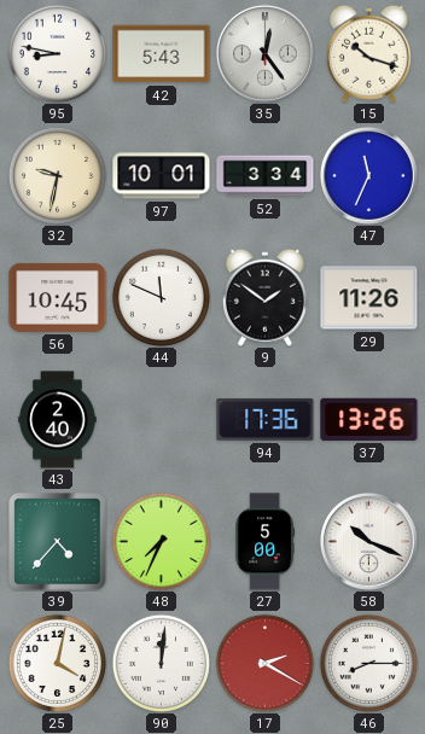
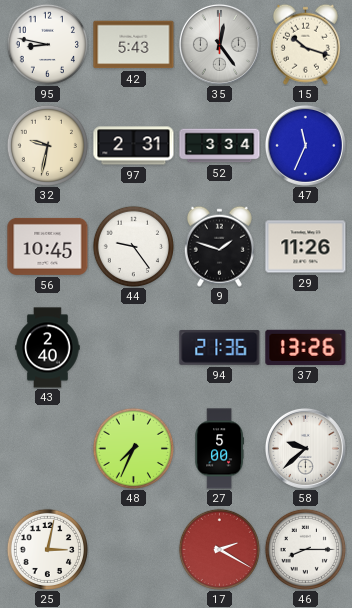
97: 10:01 -> 2:31
44: 11:49 -> 9:24
9: 1:51 -> 1:48
94: 17:36 -> 21:36
39: 4:37 -> none
58: 10:19 -> 9:38
25: 4:02 -> 3:02
90: 12:01 -> none
